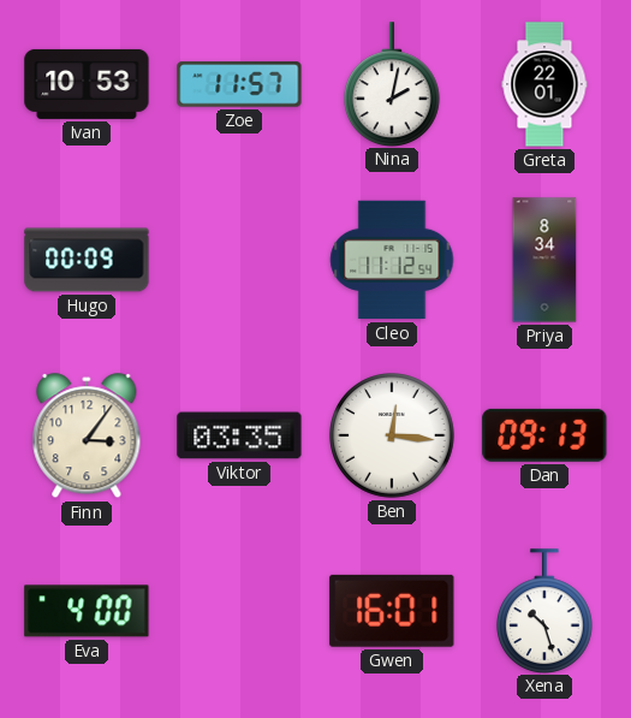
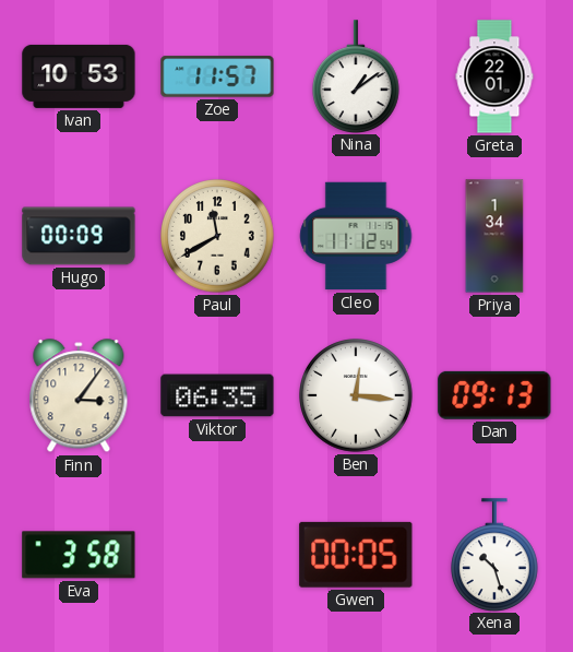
Nina: 2:02 -> 1:09
Paul: none -> 11:40
Priya: 8:34 -> 1:34
Viktor: 03:35 -> 06:35
Eva: 4:00 -> 3:58
Gwen: 16:01 -> 00:05
